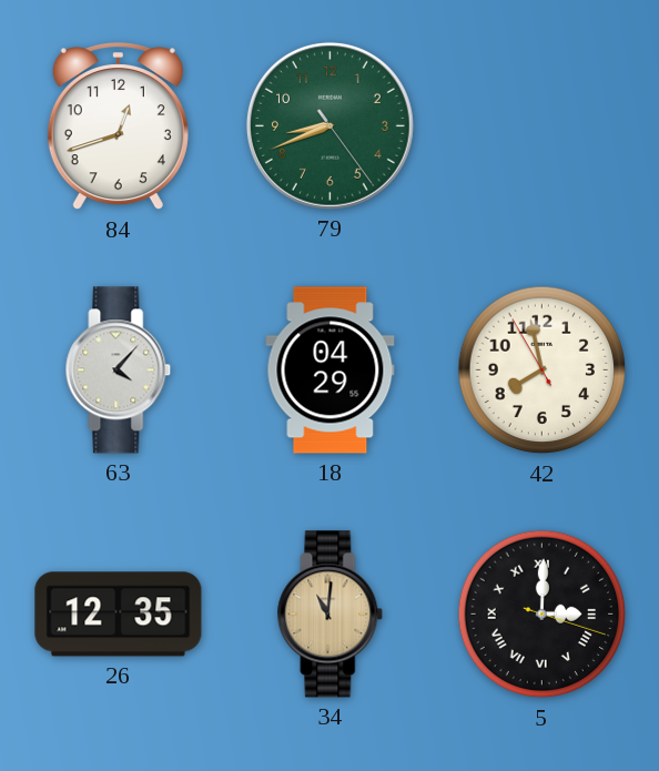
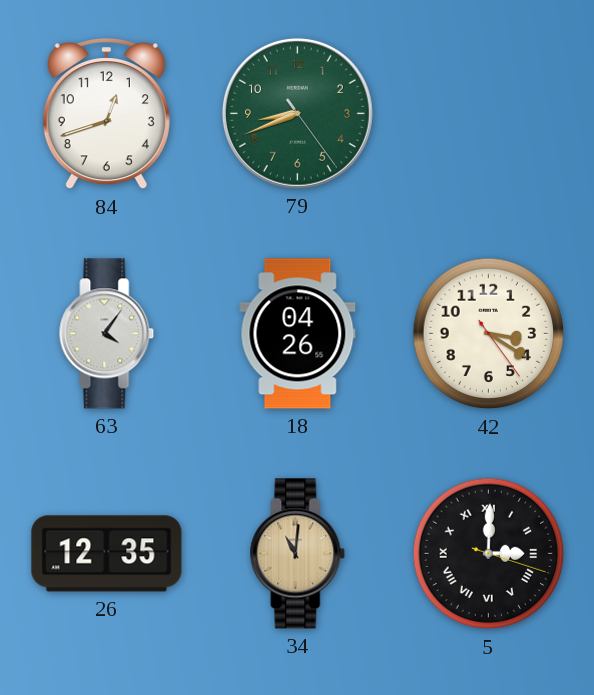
63: 4:07 -> 4:06
18: 04:29 -> 04:26
42: 7:57 -> 3:20
